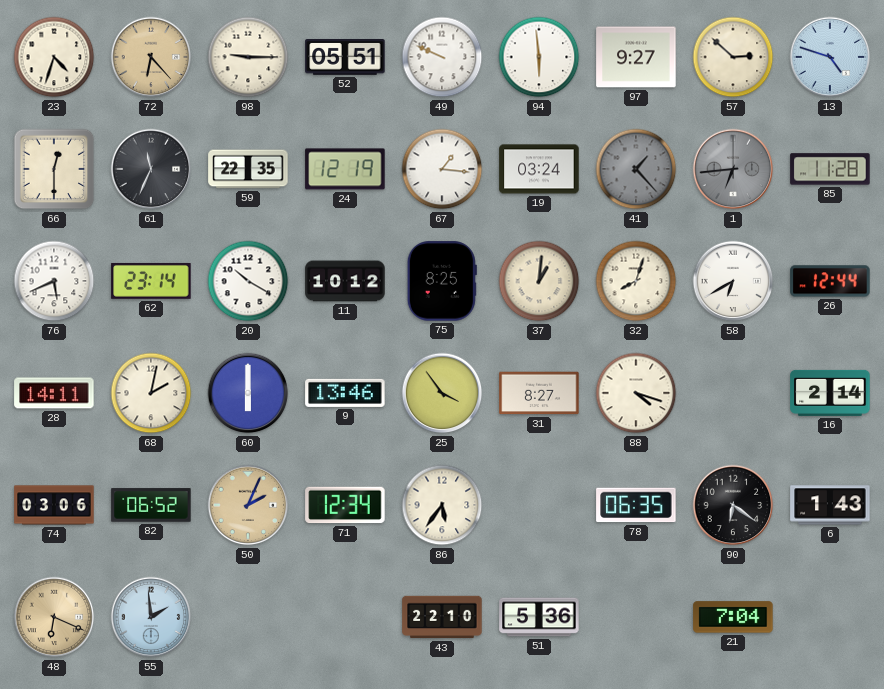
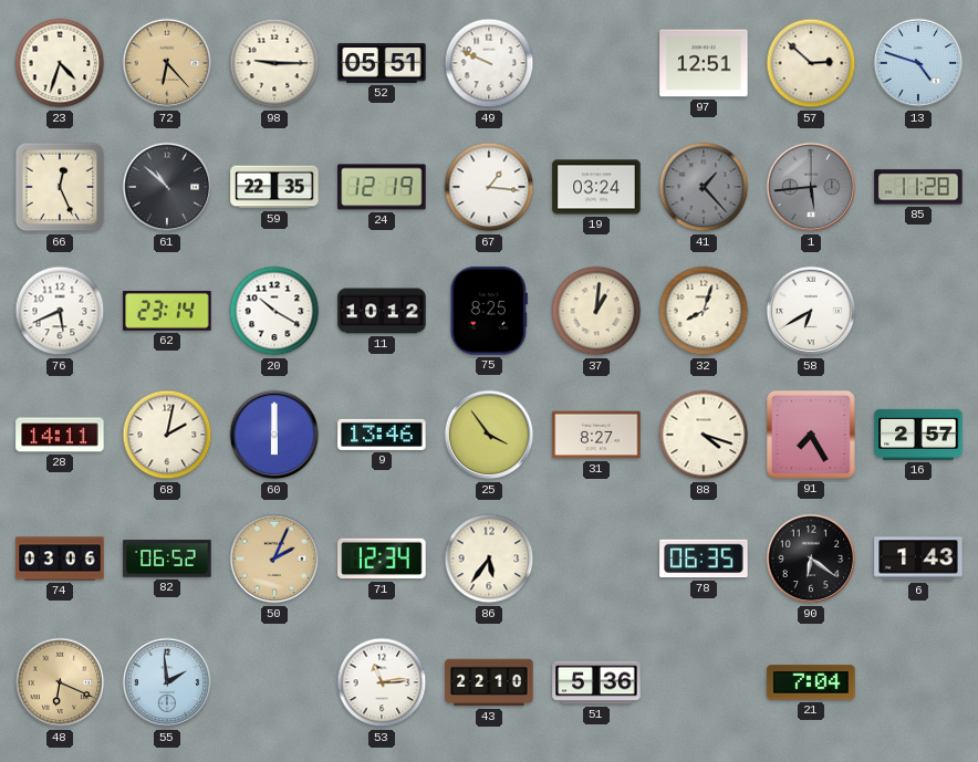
94: 5:59 -> none
97: 9:27 -> 12:51
66: 12:30 -> 12:26
61: 11:34 -> 10:52
1: 6:44 -> 5:44
26: 12:44 -> none
91: none -> 7:25
16: 2:14 -> 2:57
53: none -> 11:14
